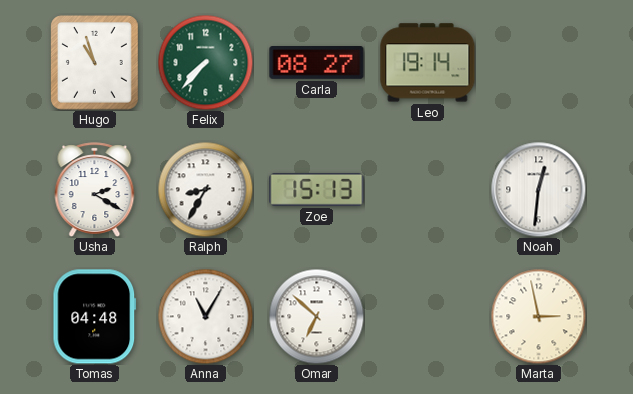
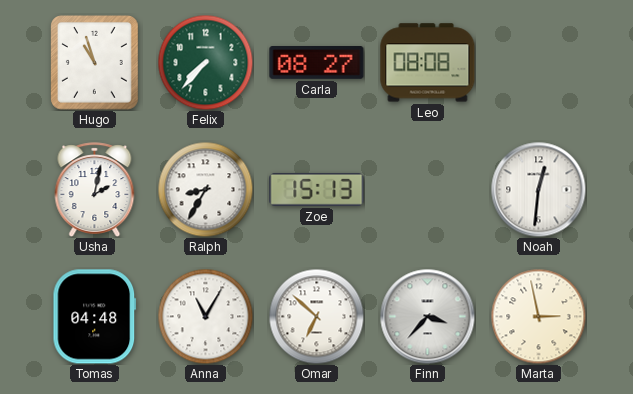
Leo: 19:14 -> 08:08
Usha: 2:20 -> 2:02
Finn: none -> 3:37
